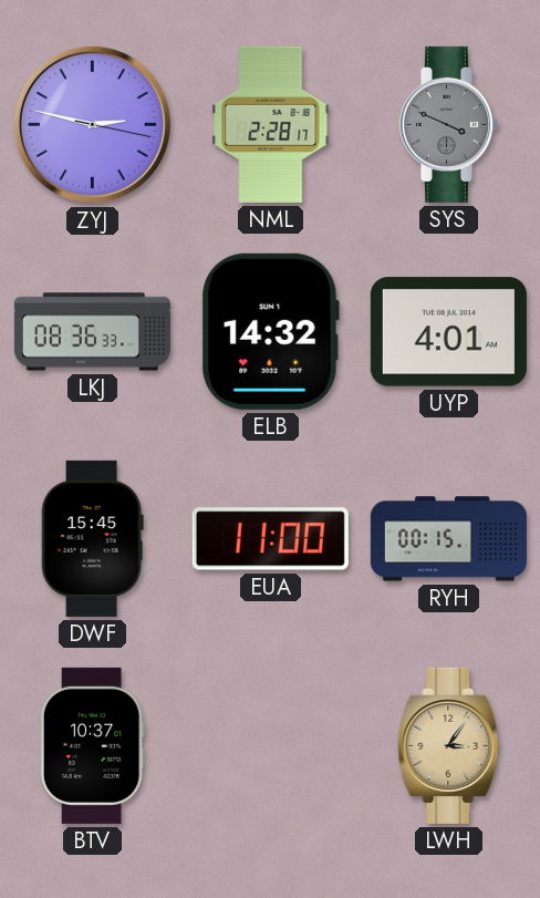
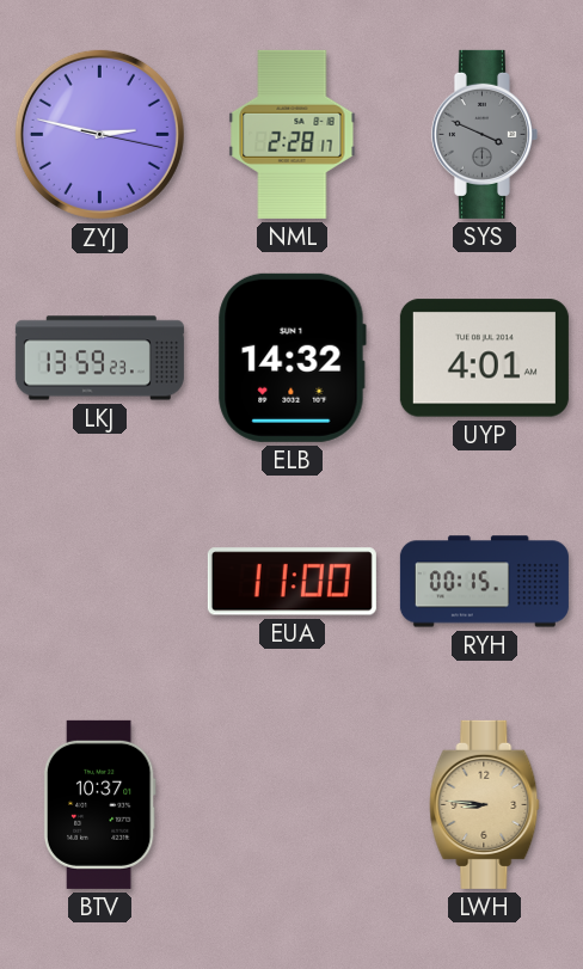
LKJ: 08:36 -> 13:59
DWF: 15:45 -> none
LWH: 3:06 -> 8:46
